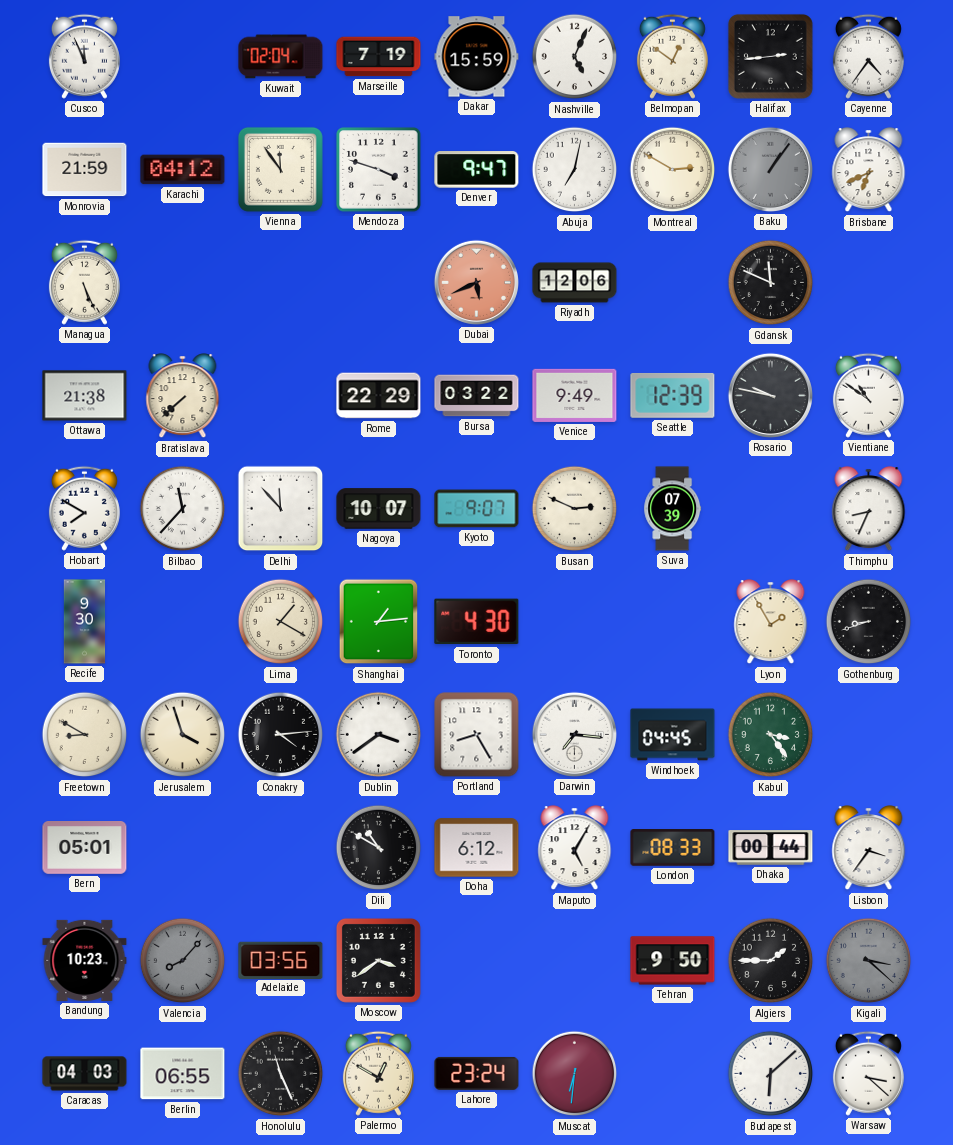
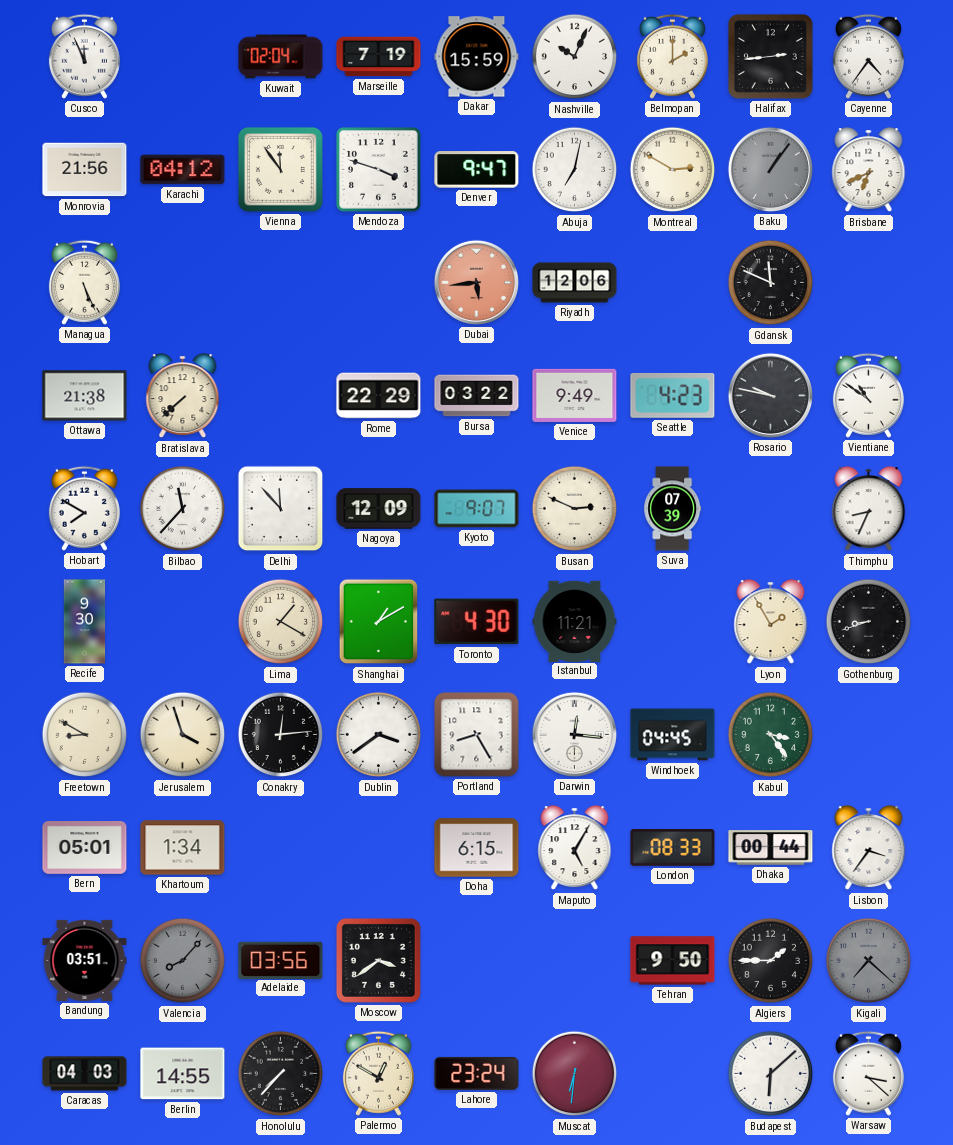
Nashville: 5:04 -> 10:04
Belmopan: 12:51 -> 2:00
Monrovia: 21:59 -> 21:56
Dubai: 5:41 -> 5:44
Seattle: 12:39 -> 4:23
Nagoya: 10:07 -> 12:09
Shanghai: 1:14 -> 1:10
Istanbul: none -> 11:21
Conakry: 4:14 -> 12:14
Darwin: 7:16 -> 12:16
Khartoum: none -> 1:34
Dili: 10:50 -> none
Doha: 6:12 -> 6:15
Bandung: 10:23 -> 03:51
Kigali: 3:22 -> 7:22
Berlin: 06:55 -> 14:55
Honolulu: 11:26 -> 7:37
